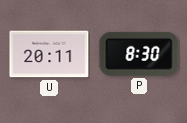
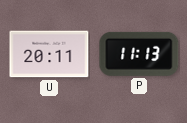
P: 8:30 -> 11:13
